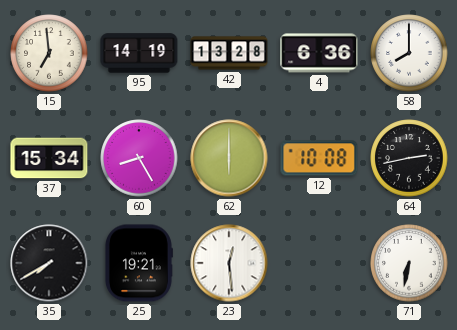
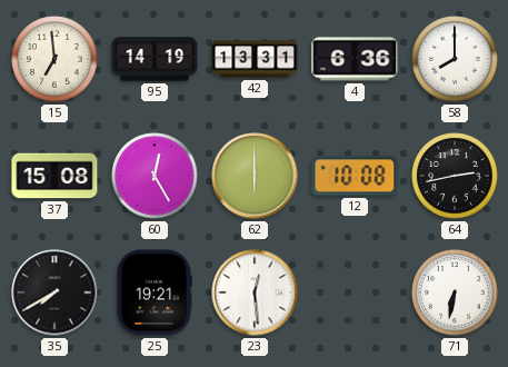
42: 13:28 -> 13:31
37: 15:34 -> 15:08
60: 8:25 -> 12:25
